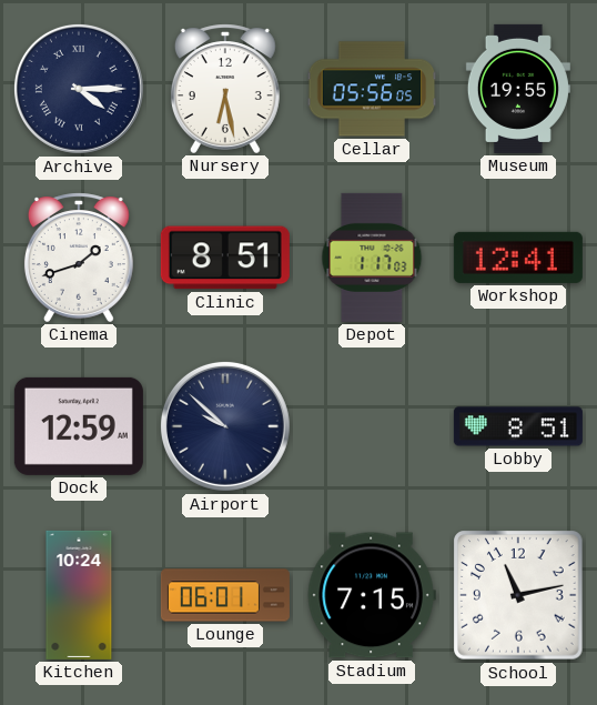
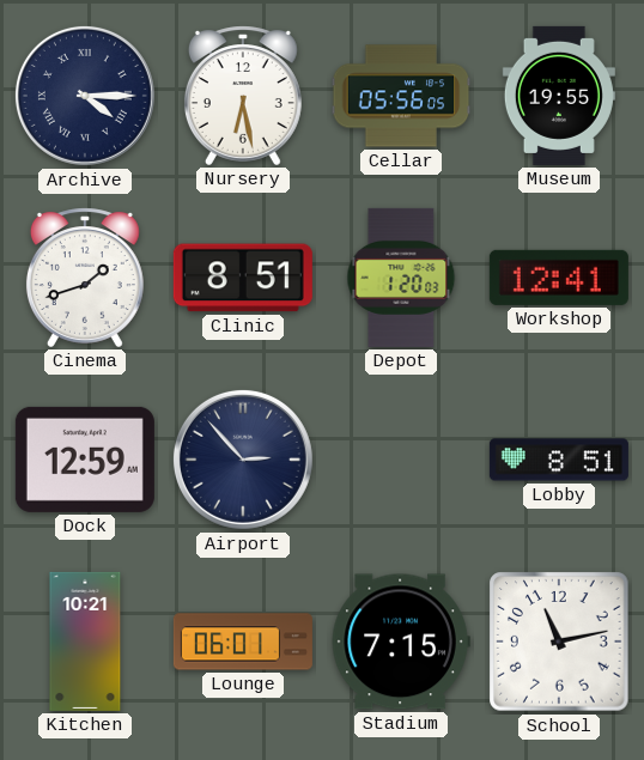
Depot: 1:17 -> 1:20
Airport: 9:52 -> 2:53
Kitchen: 10:24 -> 10:21
